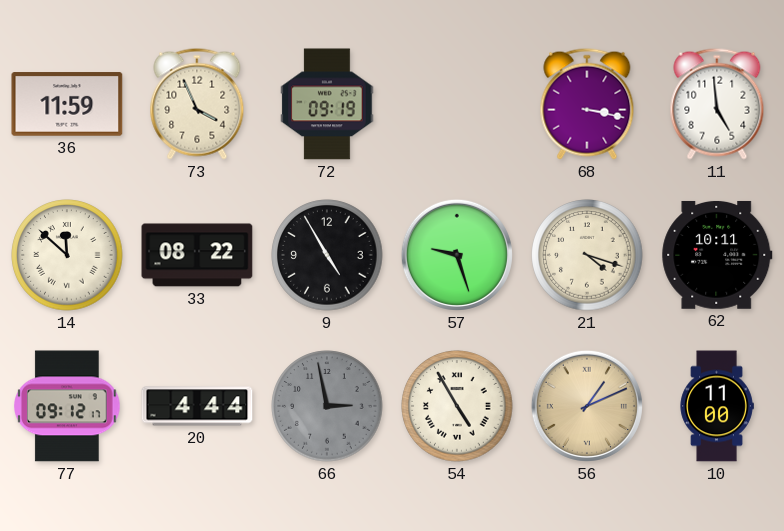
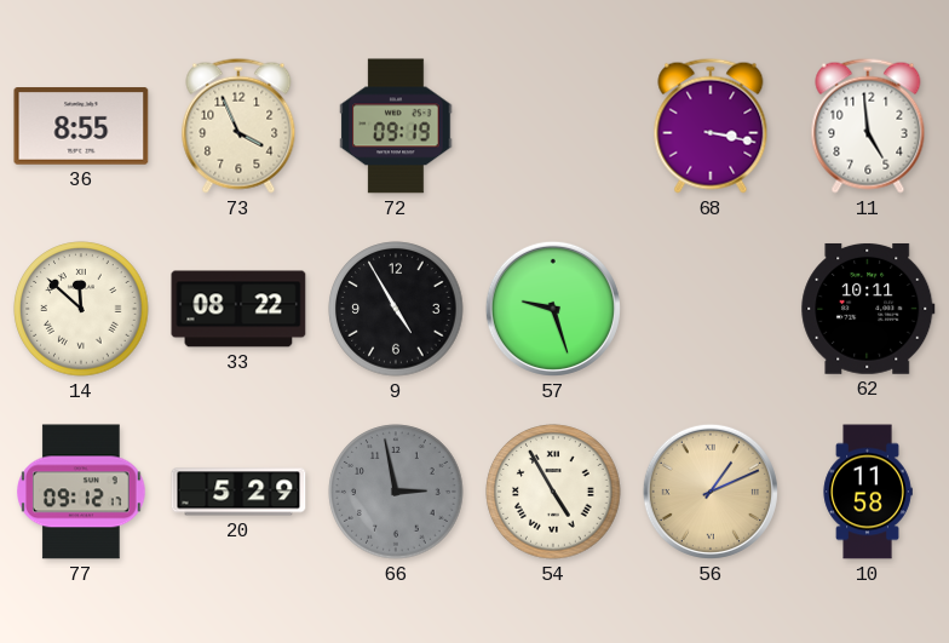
36: 11:59 -> 8:55
21: 4:18 -> none
20: 4:44 -> 5:29
10: 11:00 -> 11:58
